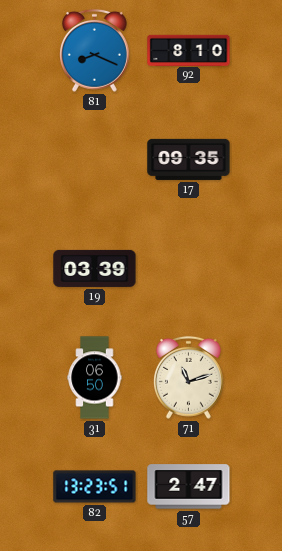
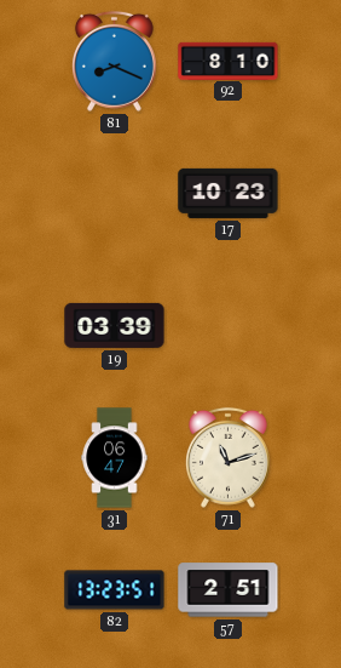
17: 09:35 -> 10:23
31: 06:50 -> 06:47
57: 2:47 -> 2:51
